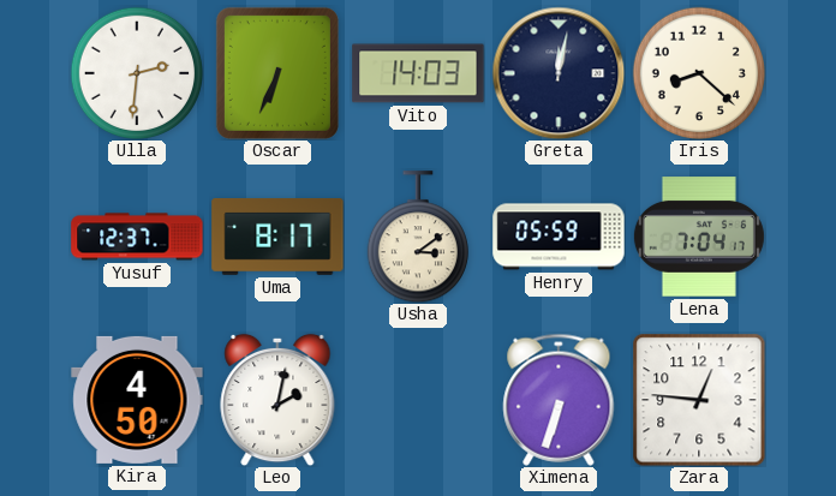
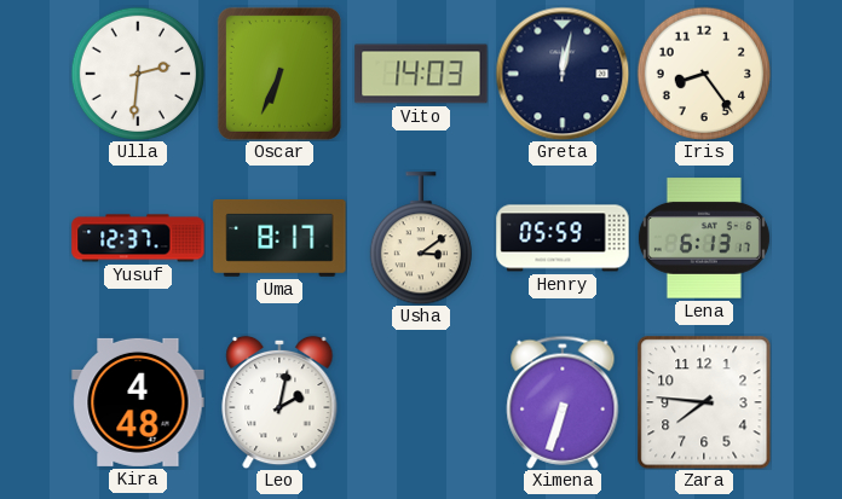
Iris: 8:22 -> 8:24
Lena: 7:04 -> 6:13
Kira: 4:50 -> 4:48
Zara: 12:46 -> 7:46
